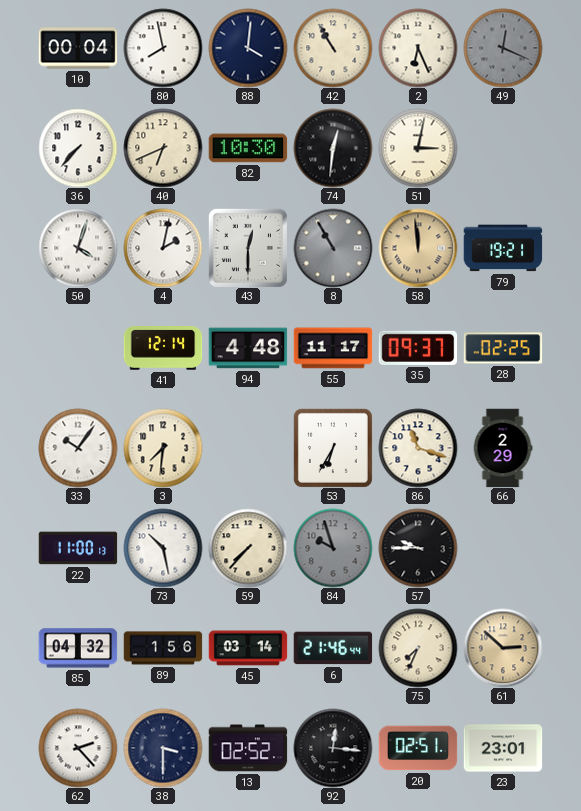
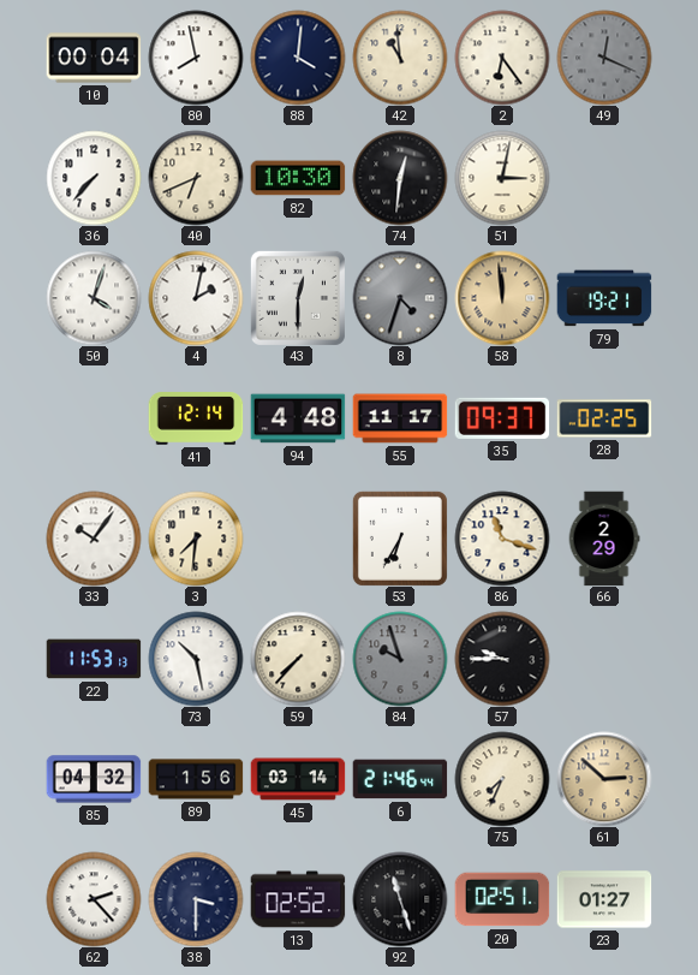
42: 10:55 -> 10:59
2: 6:26 -> 6:24
8: 10:55 -> 4:33
22: 11:00 -> 11:53
92: 12:16 -> 11:27
23: 23:01 -> 01:27
